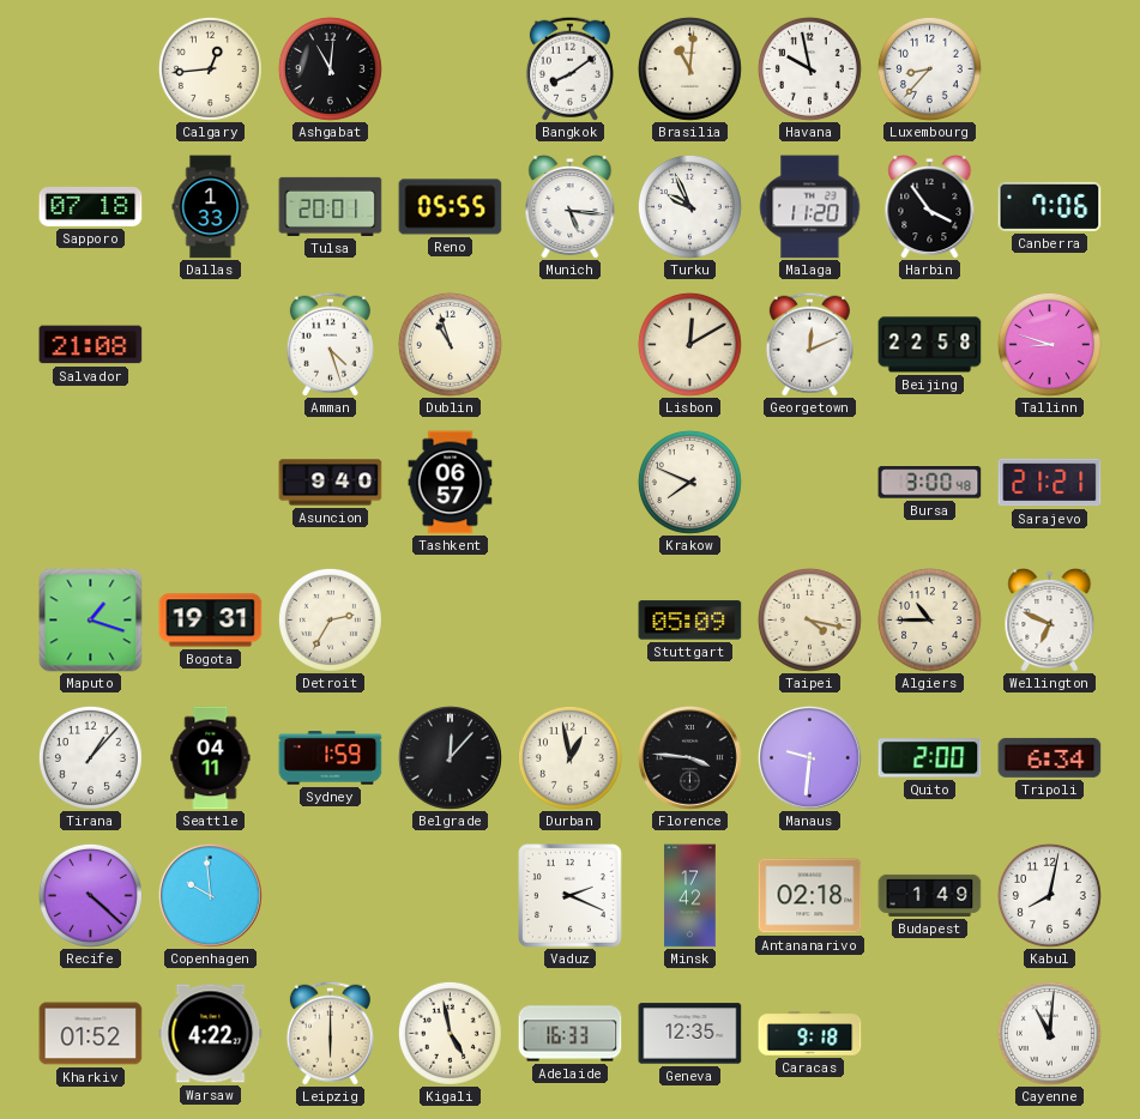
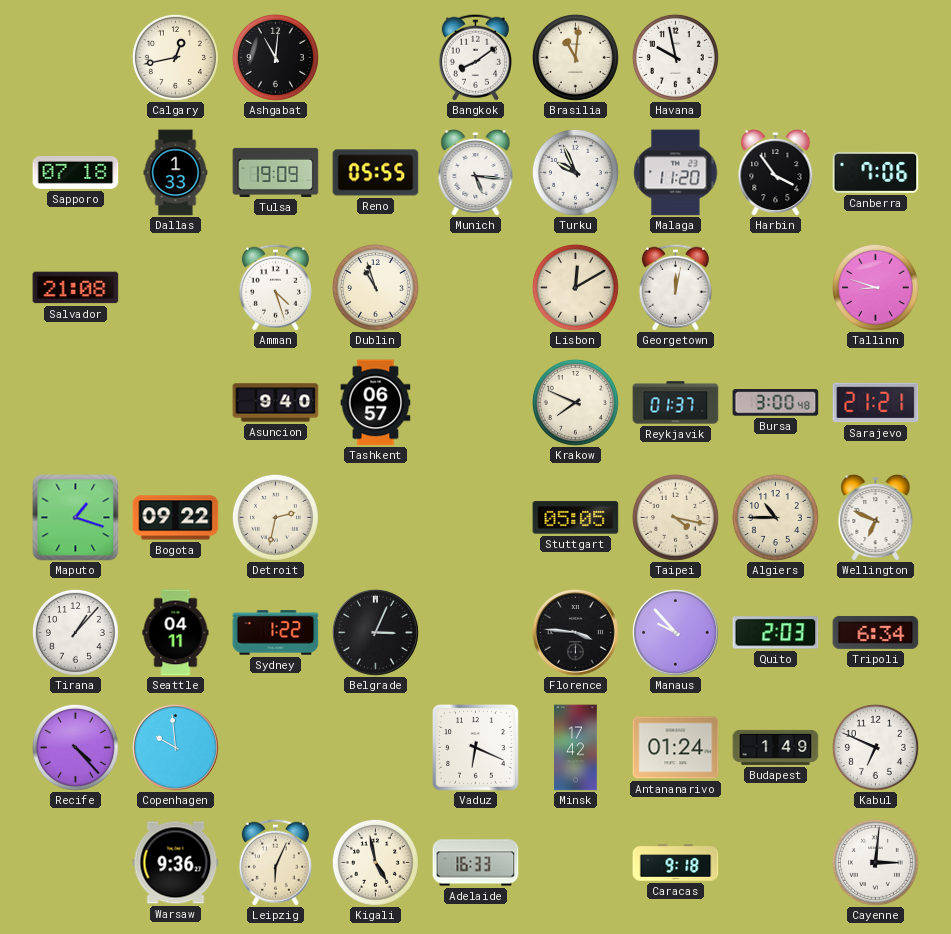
Calgary: 12:44 -> 12:43
Luxembourg: 8:37 -> none
Tulsa: 20:01 -> 19:09
Georgetown: 12:11 -> 12:02
Beijing: 22:58 -> none
Reykjavik: none -> 01:37
Bogota: 19:31 -> 09:22
Detroit: 2:35 -> 2:32
Stuttgart: 05:09 -> 05:05
Sydney: 1:59 -> 1:22
Belgrade: 12:07 -> 3:04
Durban: 12:58 -> none
Manaus: 9:31 -> 9:53
Quito: 2:00 -> 2:03
Recife: 4:22 -> 4:23
Vaduz: 2:19 -> 6:19
Antananarivo: 02:18 -> 01:24
Kabul: 8:02 -> 6:49
Kharkiv: 01:52 -> none
Warsaw: 4:22 -> 9:36
Leipzig: 6:00 -> 6:04
Geneva: 12:35 -> none
Cayenne: 11:01 -> 3:01
